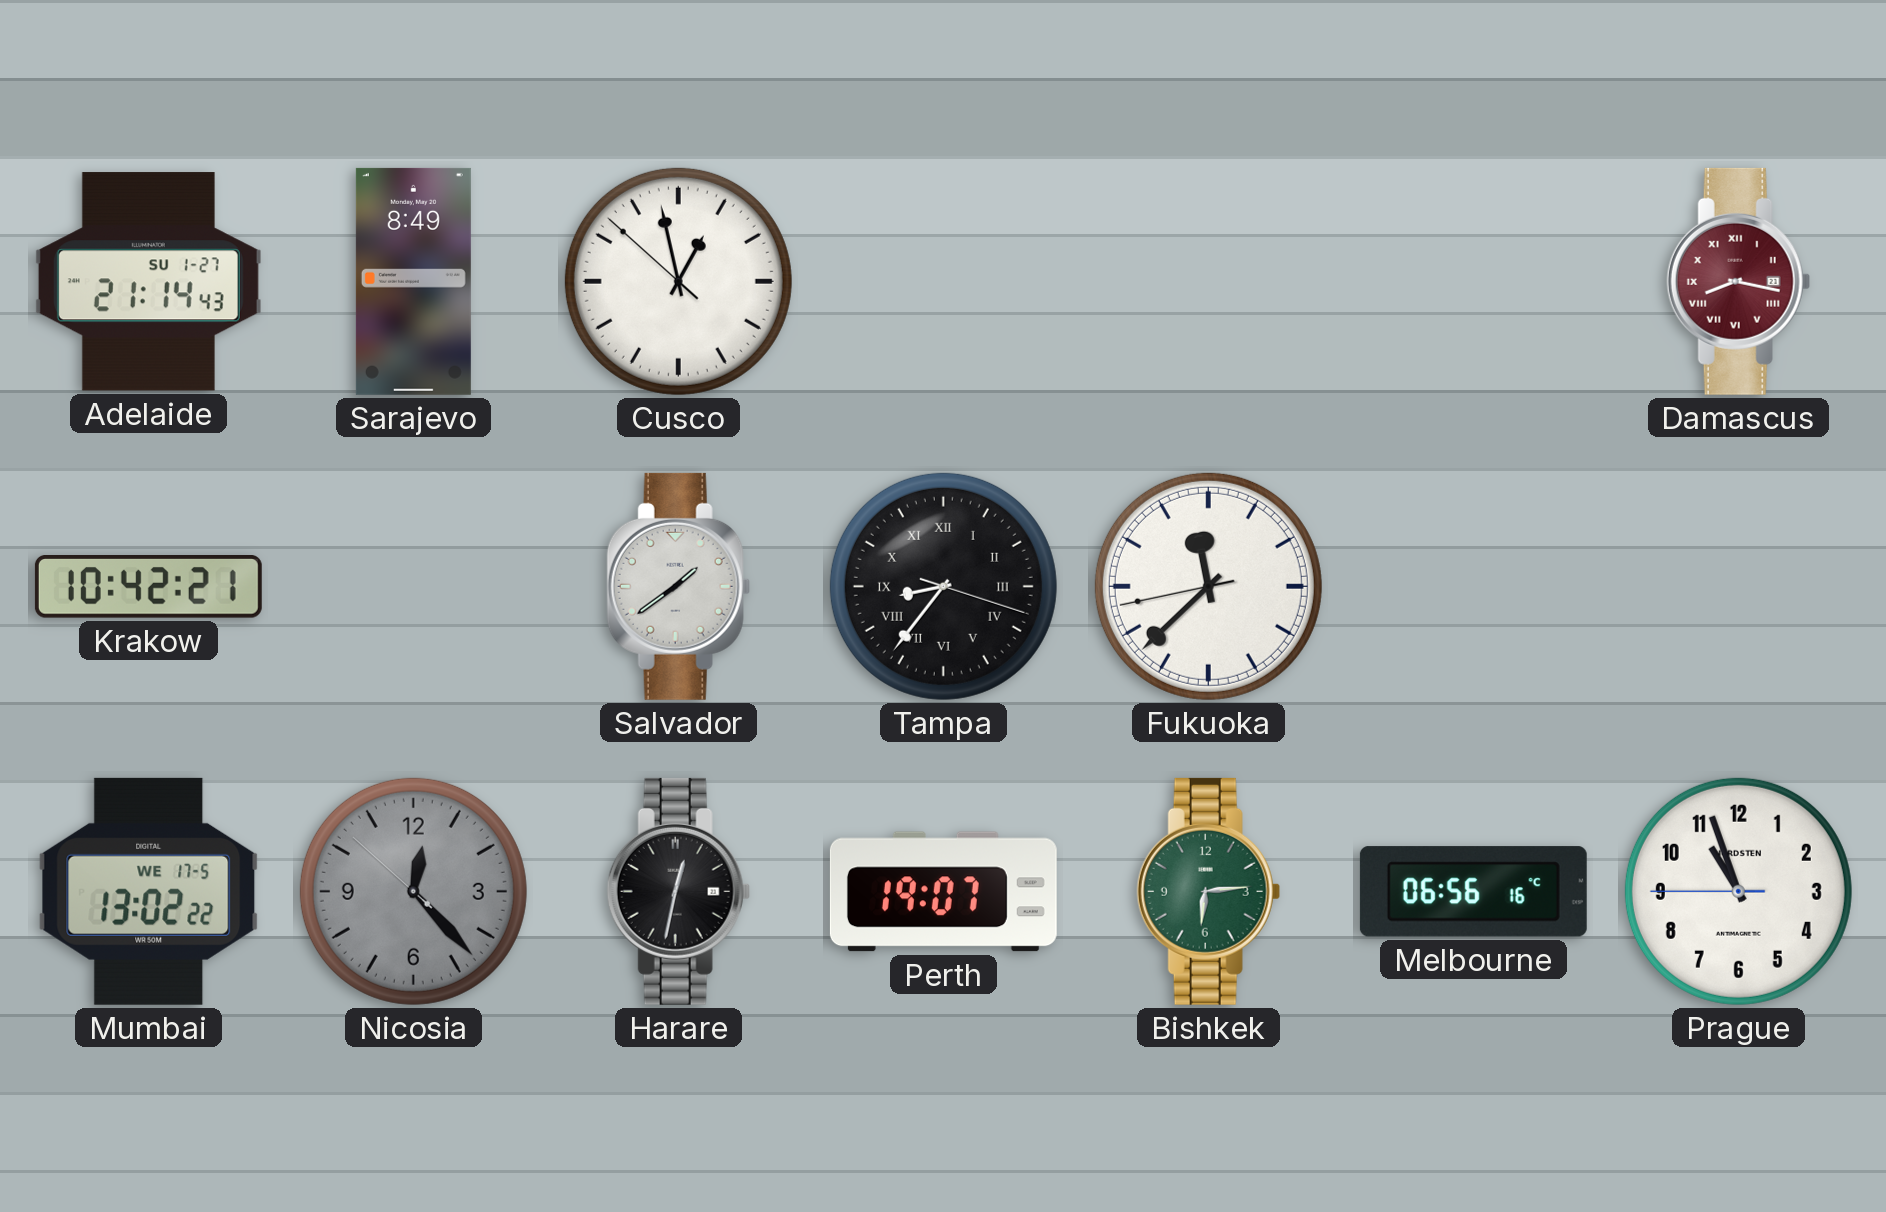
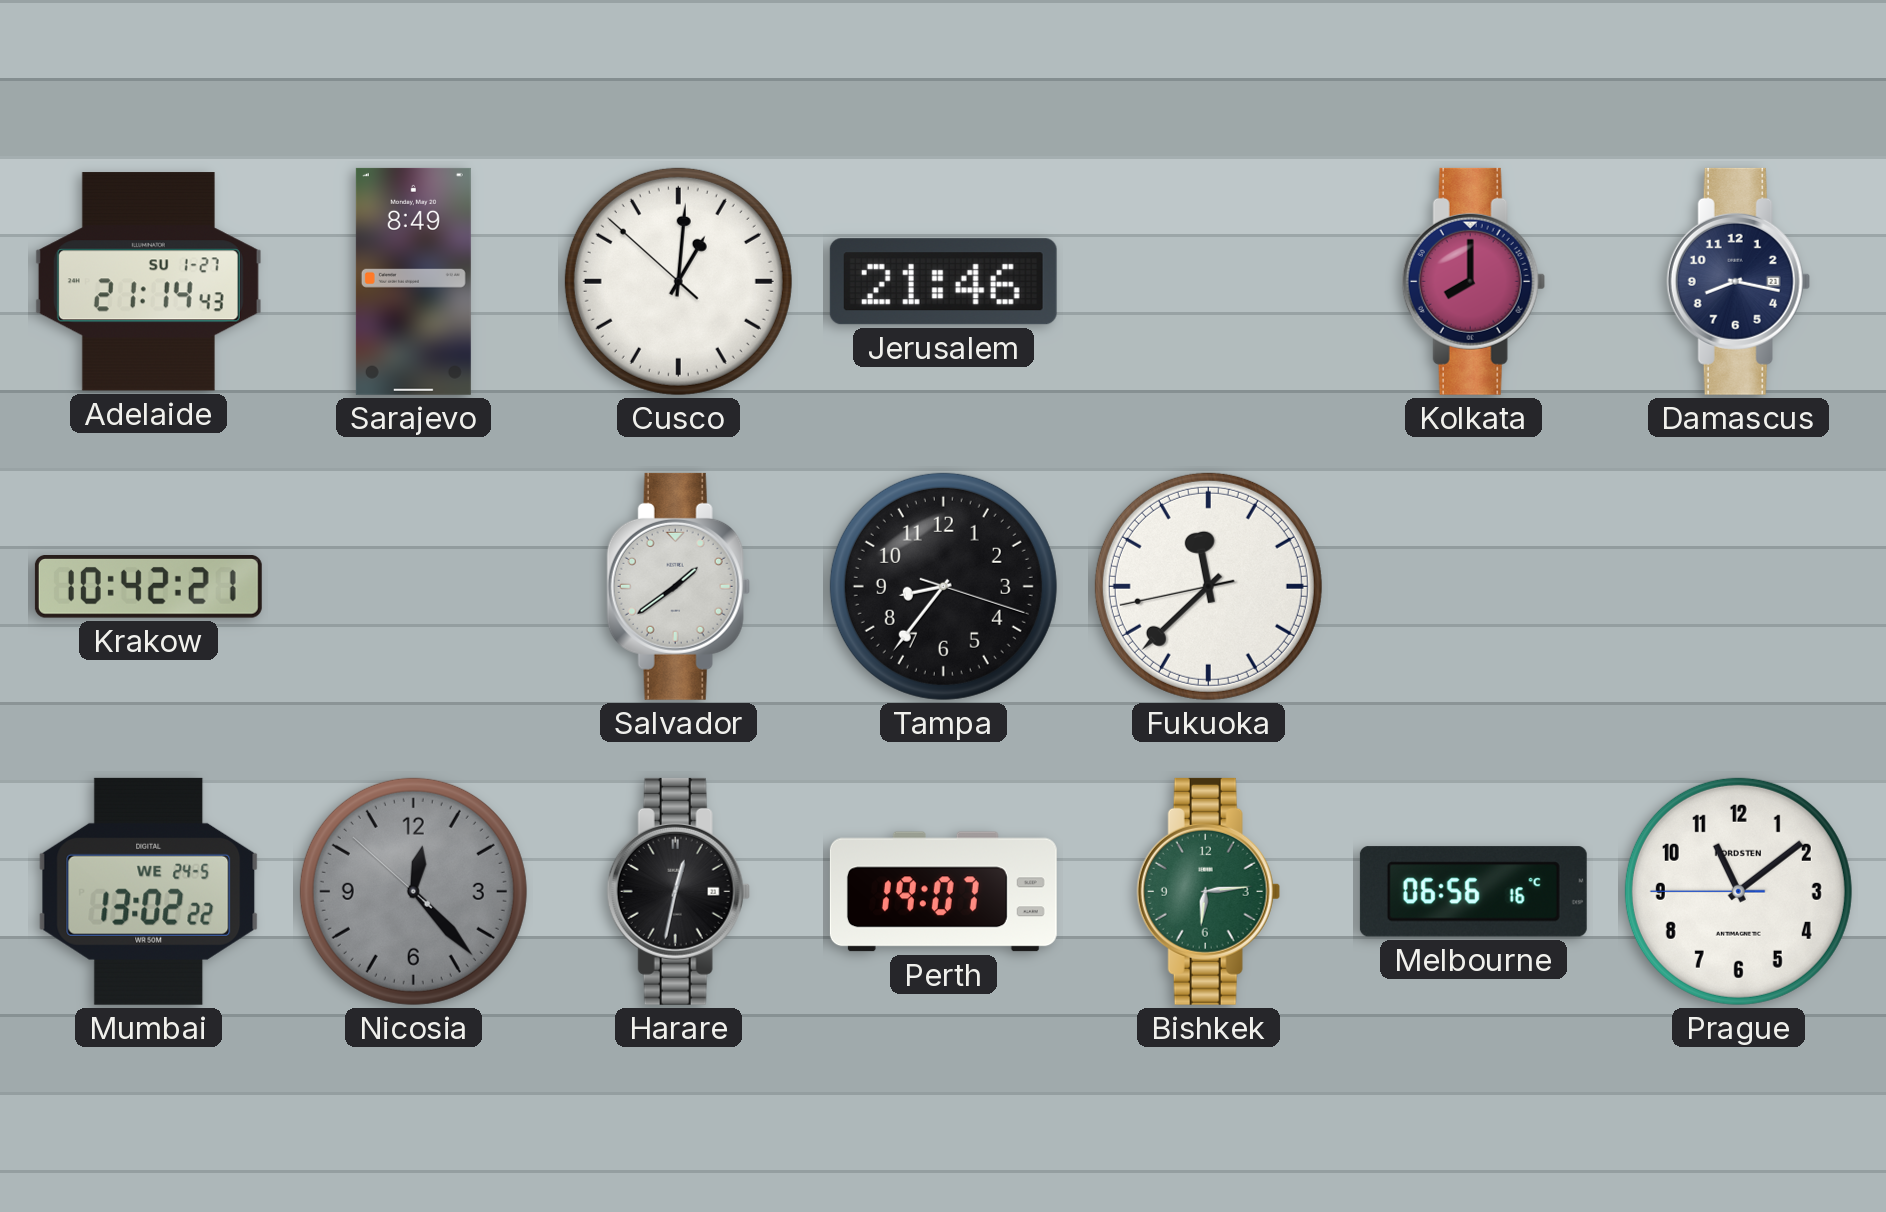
Cusco: 12:57 -> 1:00
Jerusalem: none -> 21:46
Kolkata: none -> 8:00
Damascus dial: burgundy -> navy
Damascus numerals: Roman -> Arabic
Tampa numerals: Roman -> Arabic
Mumbai date: WE 17-5 -> WE 24-5
Prague: 10:56 -> 11:08
